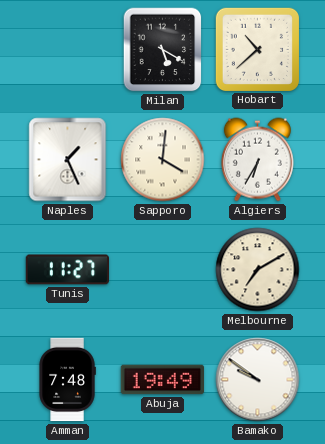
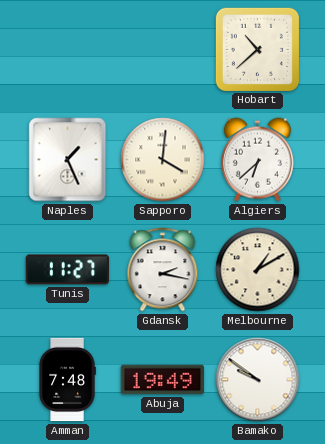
Milan: 5:20 -> none
Algiers: 6:35 -> 6:38
Gdansk: none -> 2:17
Melbourne: 7:10 -> 1:10
